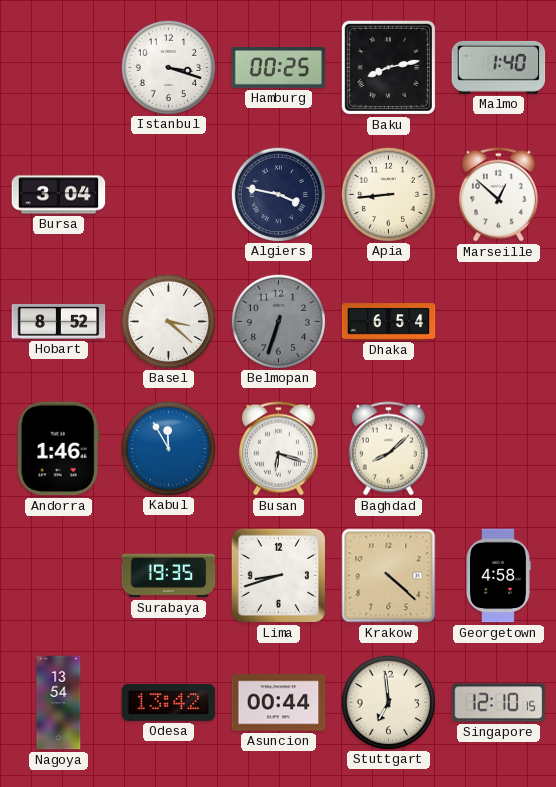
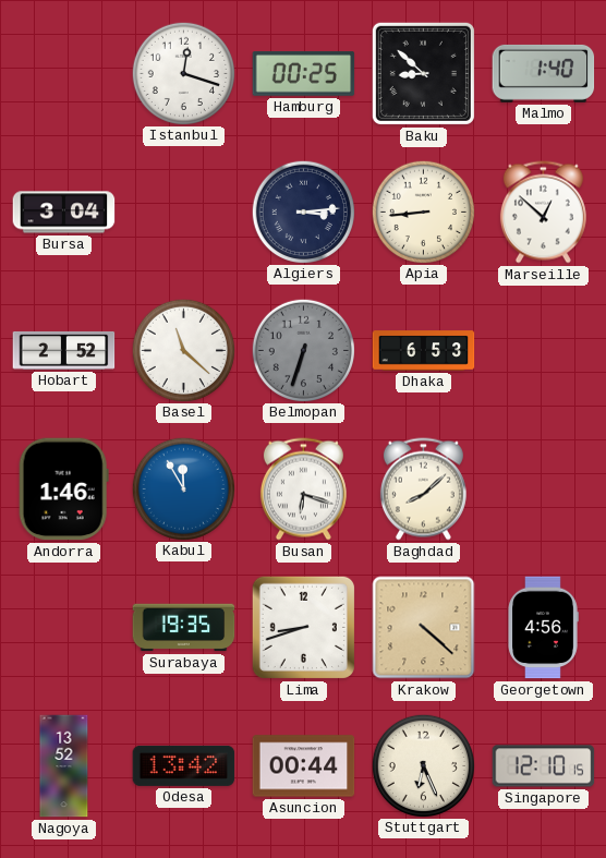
Istanbul: 3:18 -> 12:18
Baku: 8:13 -> 8:52
Algiers: 3:47 -> 3:14
Hobart: 8:52 -> 2:52
Basel: 3:22 -> 11:22
Dhaka: 6:54 -> 6:53
Georgetown: 4:58 -> 4:56
Nagoya: 13:54 -> 13:52
Stuttgart: 6:59 -> 6:26
